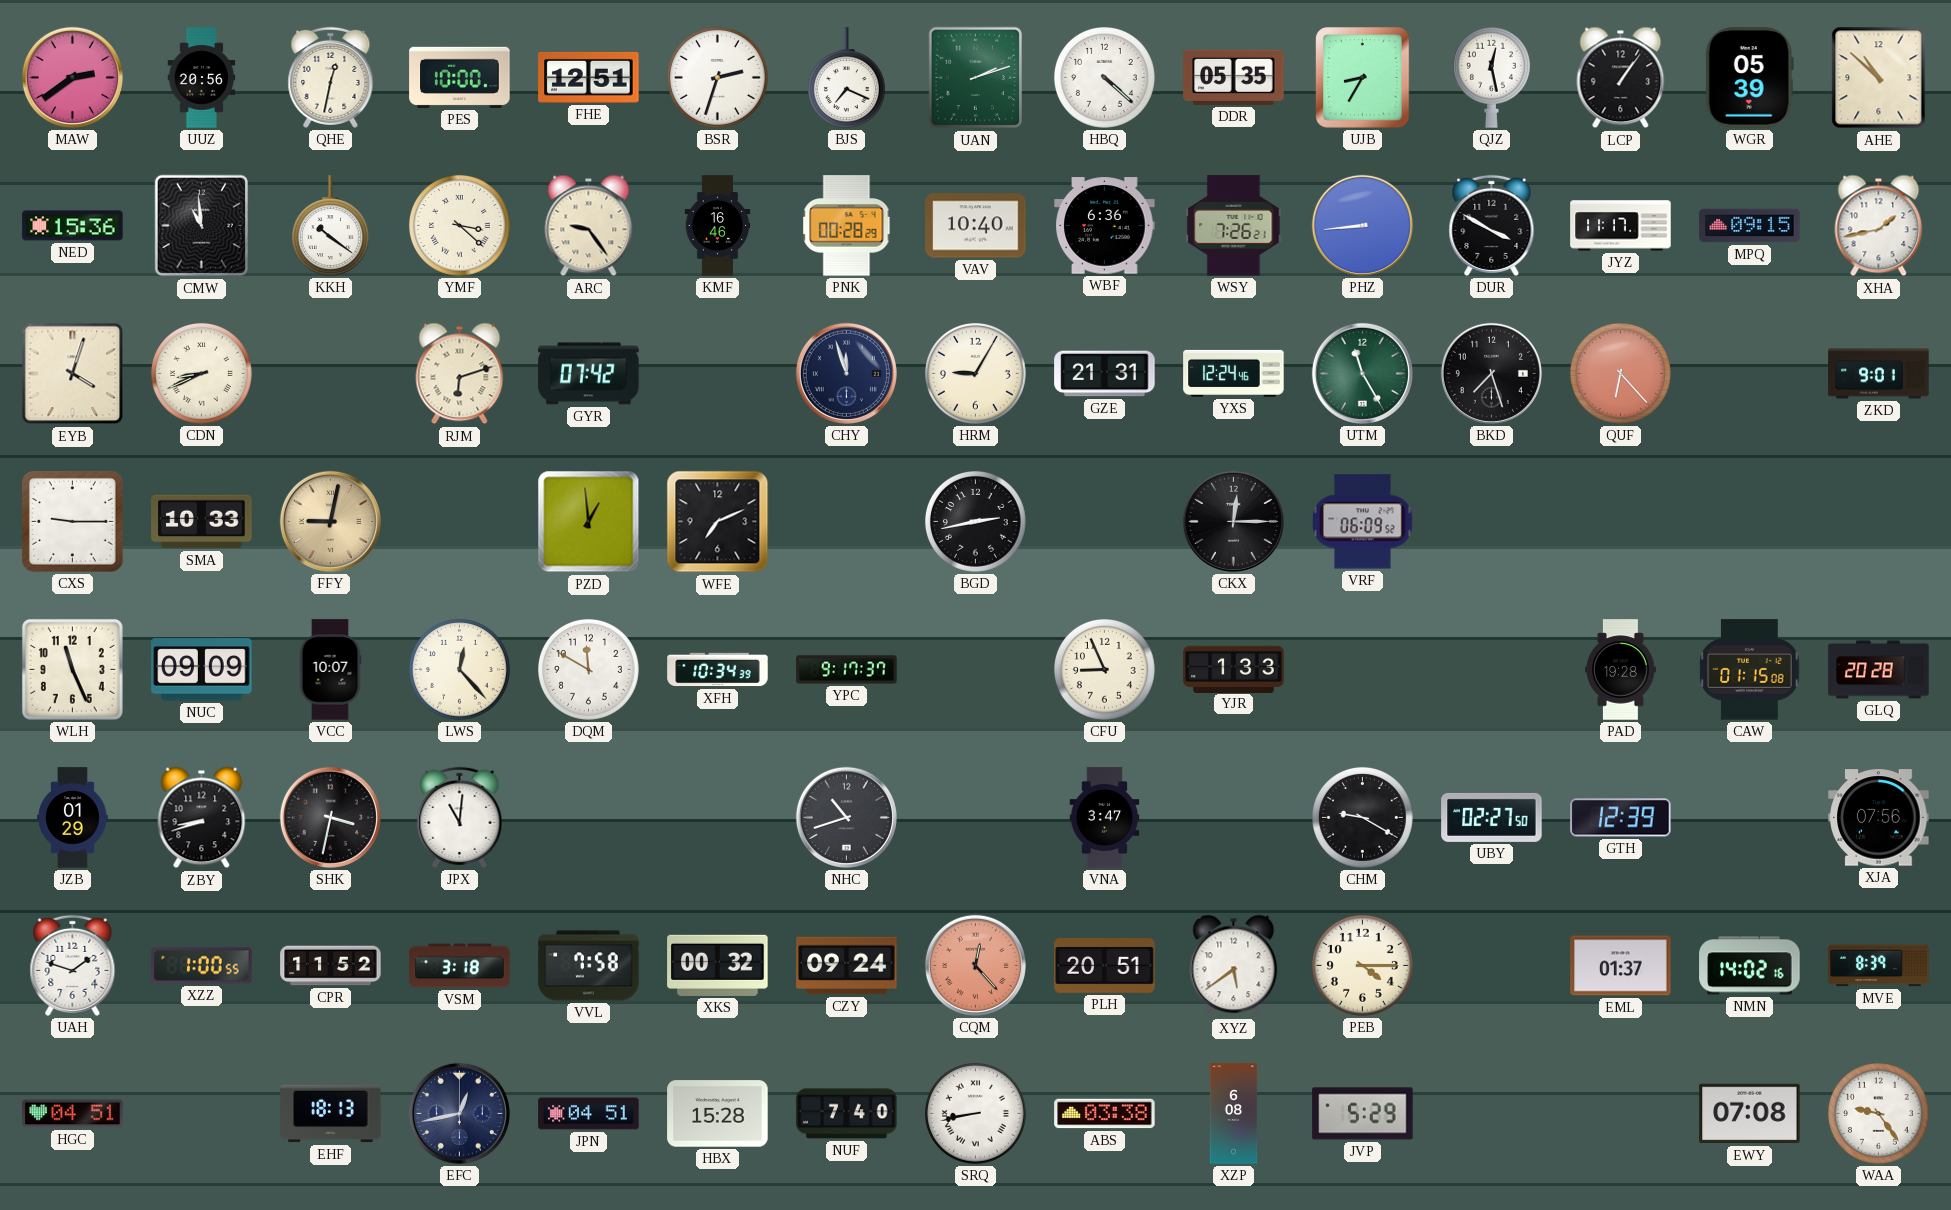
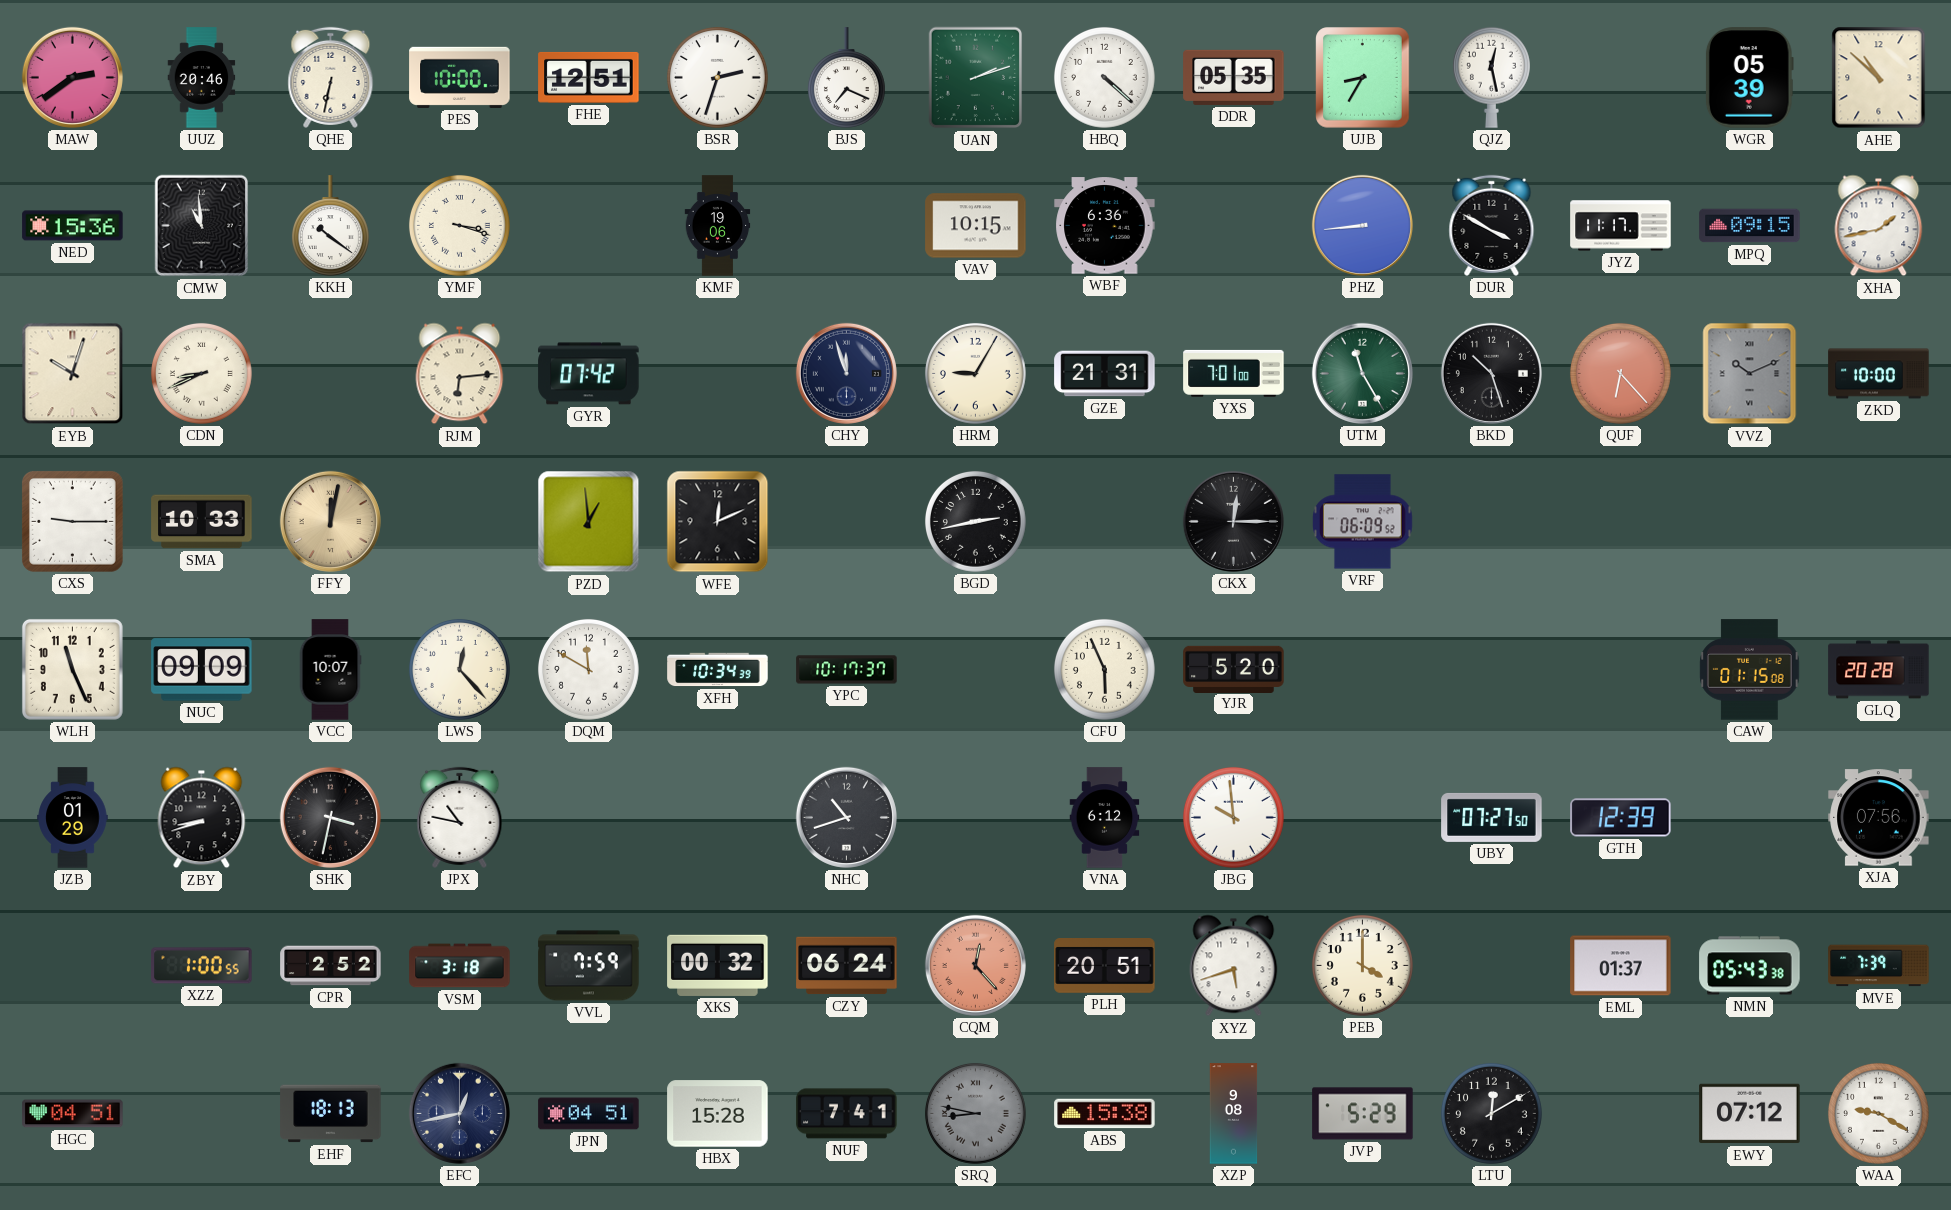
UUZ: 20:56 -> 20:46
QHE: 12:32 -> 6:32
LCP: 1:06 -> none
YMF: 3:22 -> 3:18
ARC: 9:24 -> none
KMF: 16:46 -> 19:06
PNK: 00:28 -> none
VAV: 10:40 -> 10:15
WSY: 7:26 -> none
EYB: 4:03 -> 10:03
RJM: 6:12 -> 6:14
YXS: 12:24 -> 7:01
BKD: 7:27 -> 10:27
VVZ: none -> 10:11
ZKD: 9:01 -> 10:00
FFY: 9:02 -> 12:02
WFE: 7:11 -> 12:11
YPC: 9:17 -> 10:17
CFU: 8:56 -> 5:56
YJR: 1:33 -> 5:20
PAD: 19:28 -> none
JPX: 11:01 -> 10:47
VNA: 3:47 -> 6:12
JBG: none -> 9:59
CHM: 9:20 -> none
UBY: 02:27 -> 07:27
UAH: 1:48 -> none
CPR: 11:52 -> 2:52
VVL: 7:58 -> 7:59
CZY: 09:24 -> 06:24
XYZ: 5:39 -> 5:42
PEB: 4:15 -> 4:00
NMN: 14:02 -> 05:43
MVE: 8:39 -> 7:39
NUF: 7:40 -> 7:41
SRQ: 8:43 -> 8:47
SRQ dial: white -> grey
ABS: 03:38 -> 15:38
XZP: 6:08 -> 9:08
LTU: none -> 12:10
EWY: 07:08 -> 07:12
WAA: 9:24 -> 9:20
